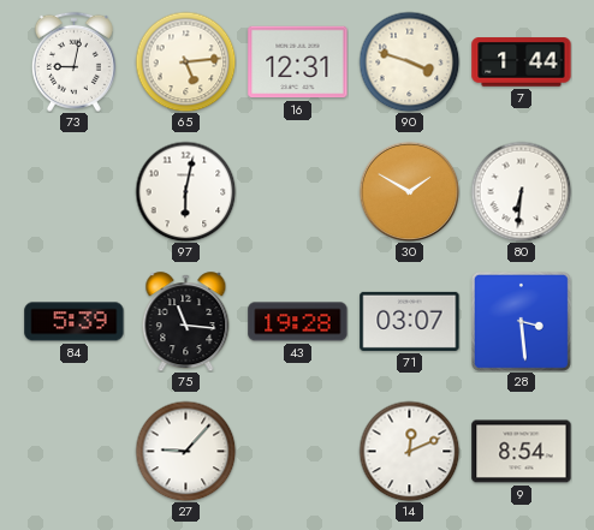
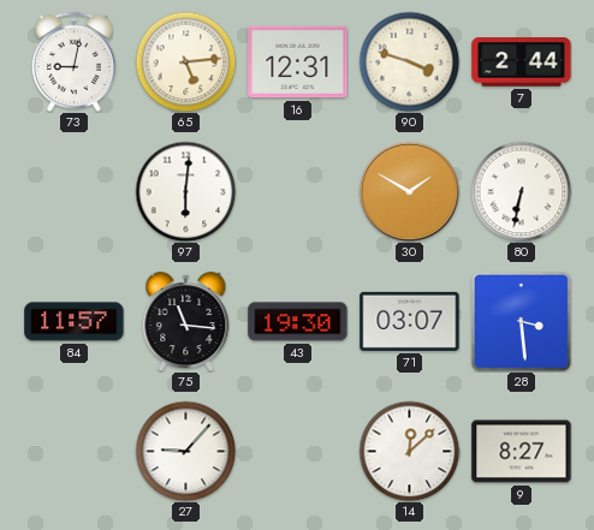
7: 1:44 -> 2:44
97: 6:02 -> 6:01
80: 6:31 -> 6:32
84: 5:39 -> 11:57
43: 19:28 -> 19:30
14: 12:11 -> 12:08
9: 8:54 -> 8:27
